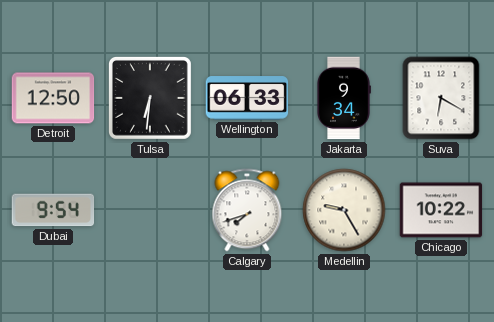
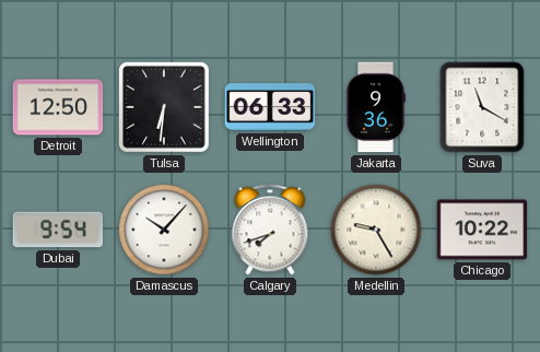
Jakarta: 9:34 -> 9:36
Suva: 6:20 -> 11:20
Damascus: none -> 10:07
